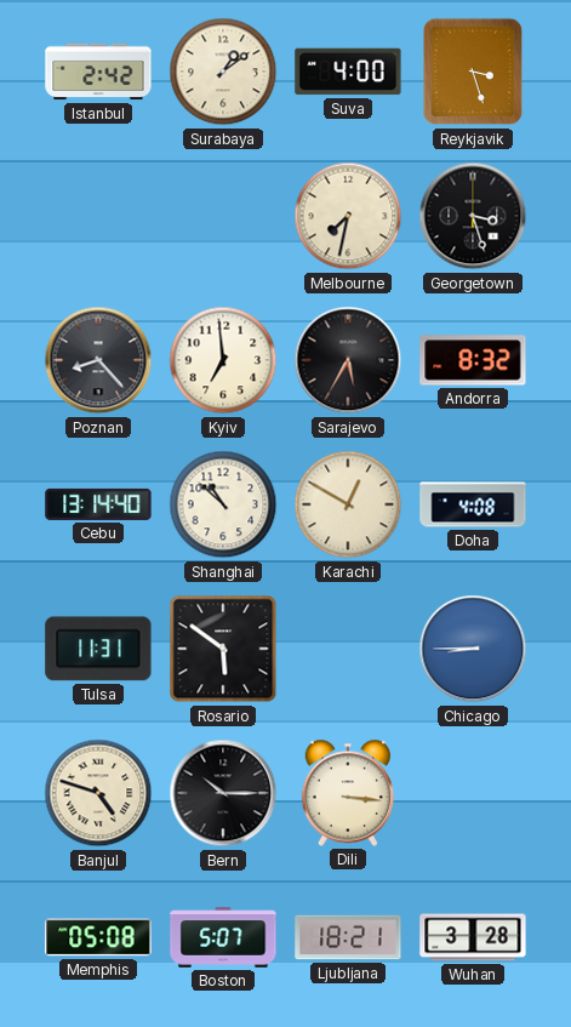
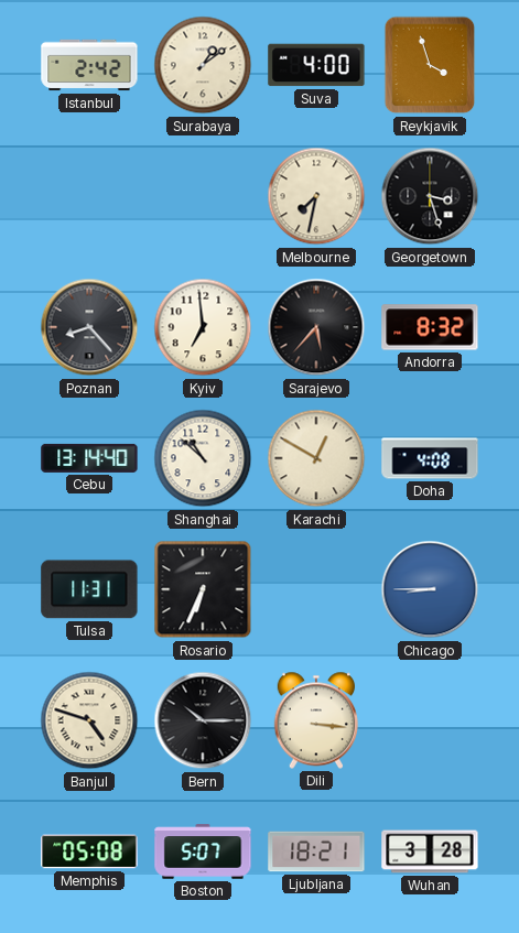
Reykjavik: 3:27 -> 3:57
Sarajevo: 5:35 -> 5:37
Rosario: 5:51 -> 6:34
